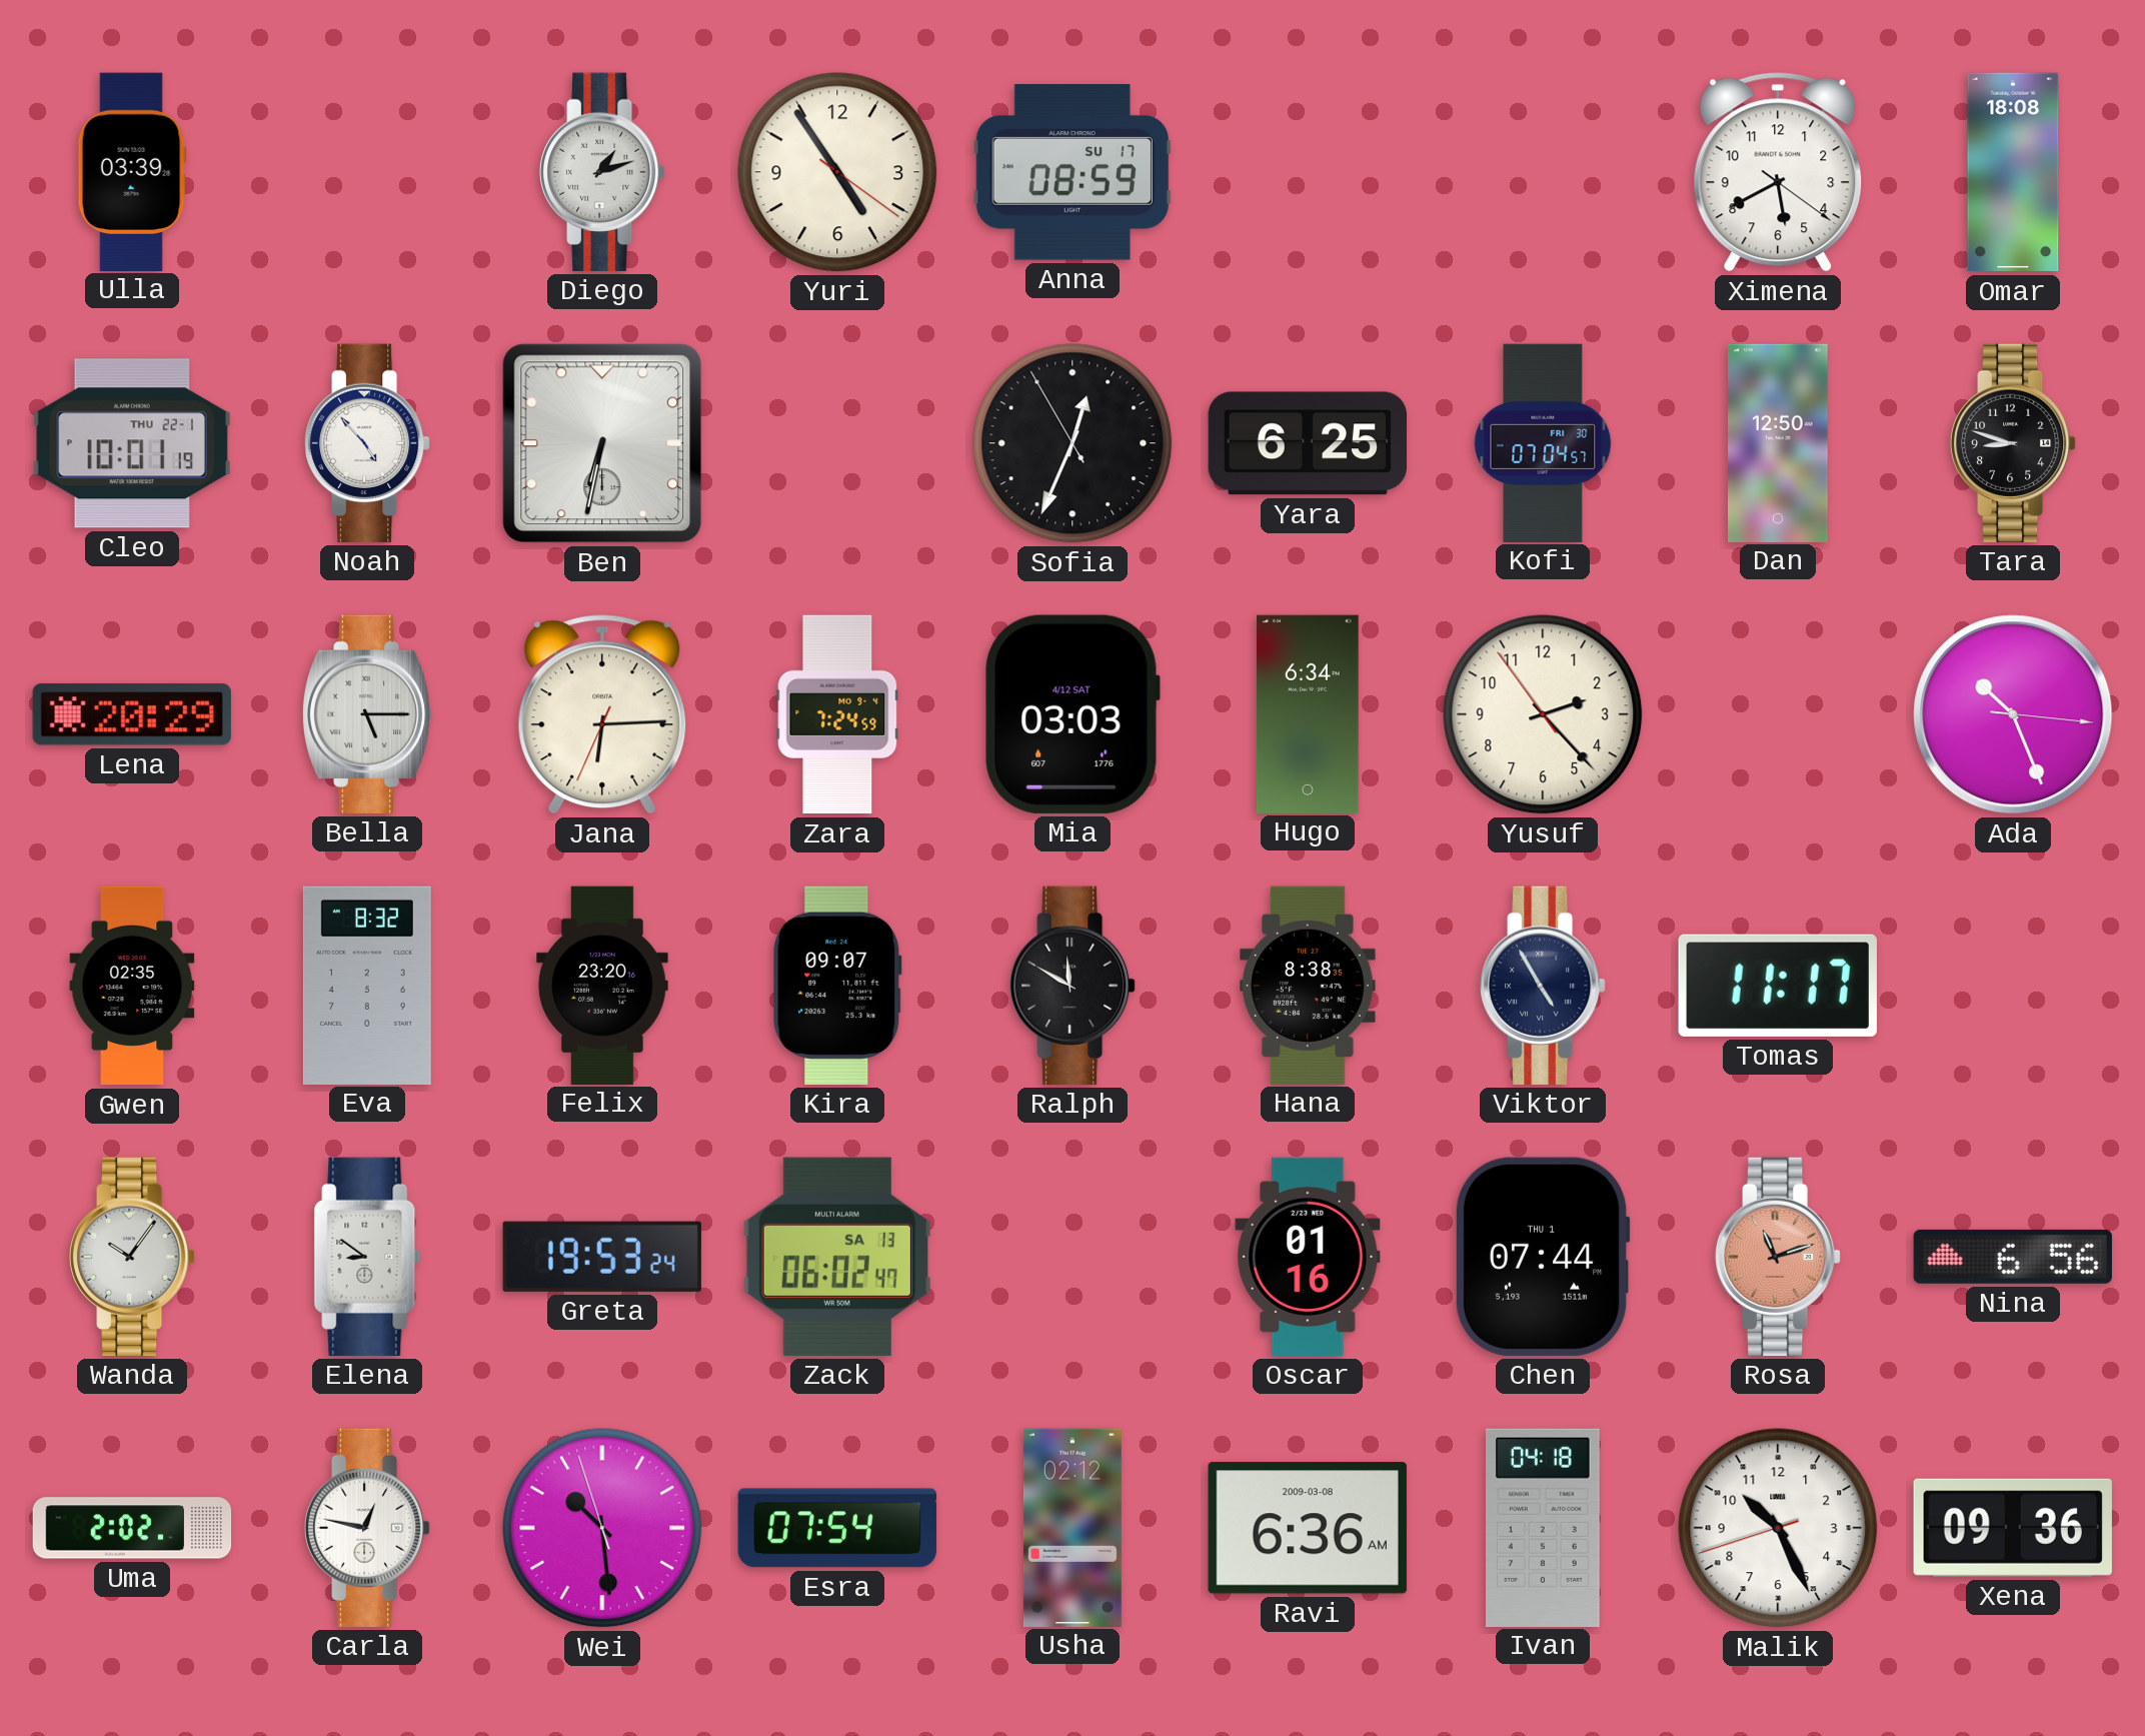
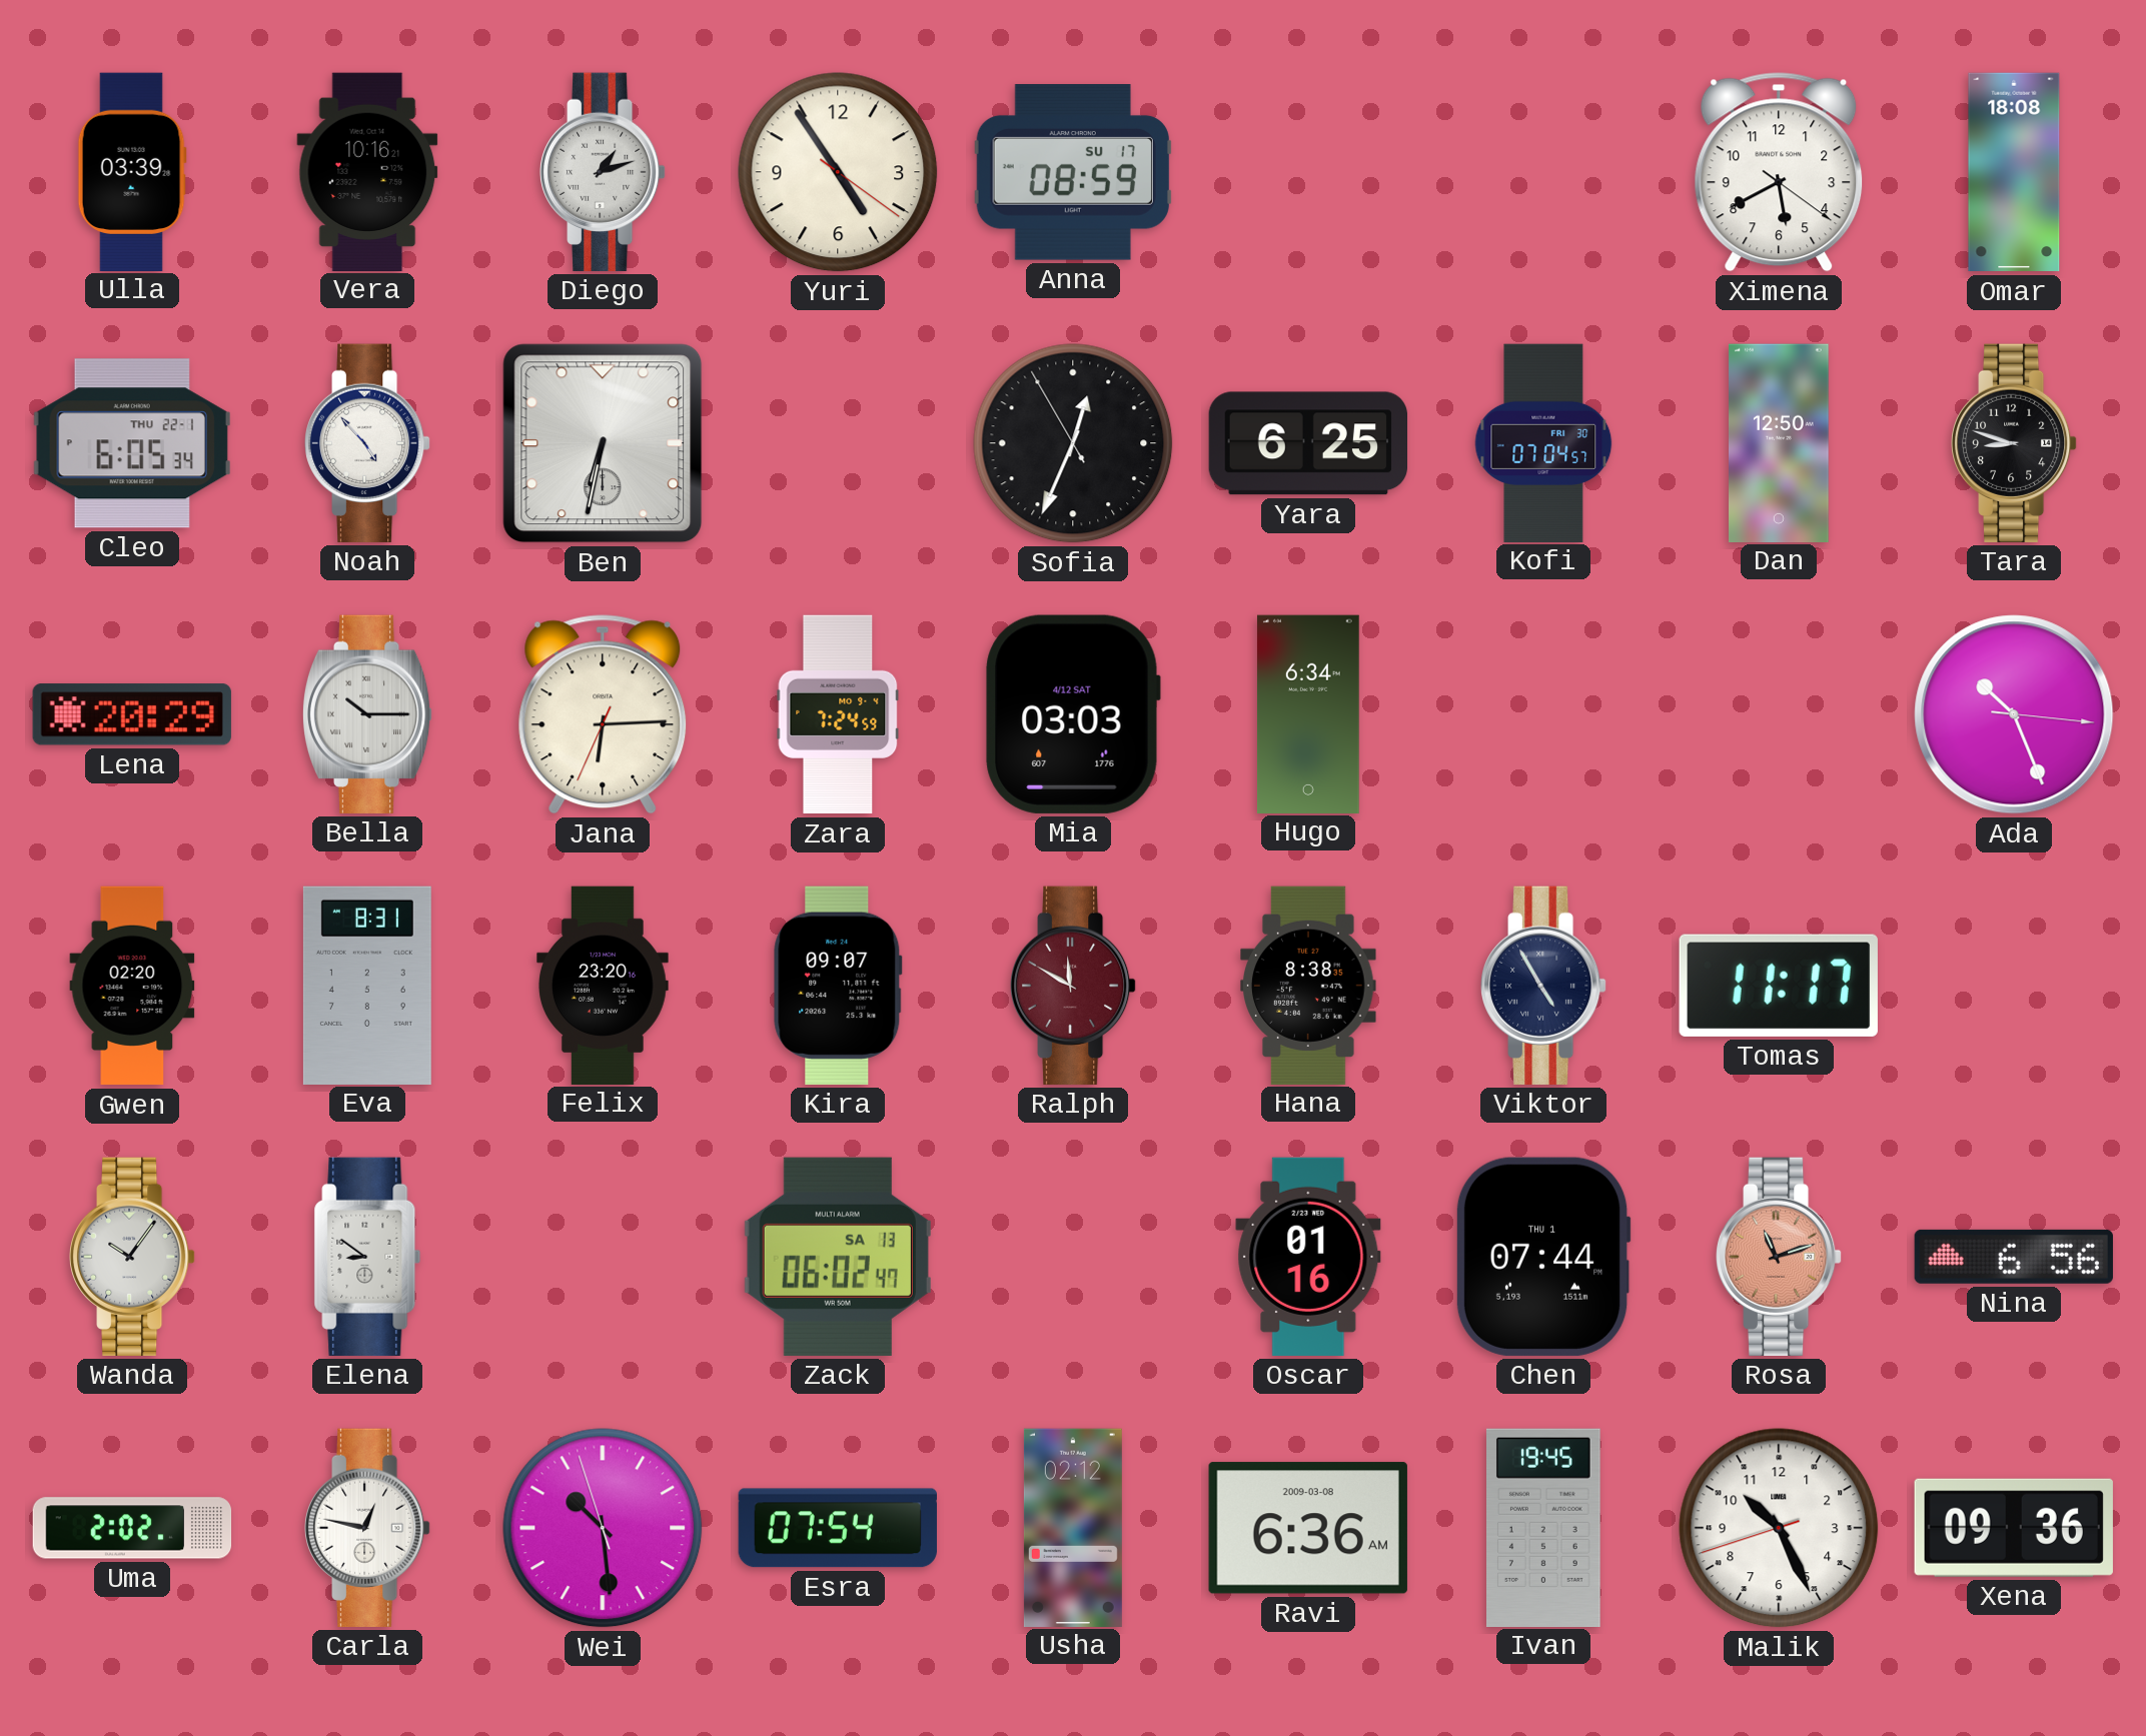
Vera: none -> 10:16
Cleo: 10:01 -> 6:05
Bella: 5:15 -> 10:15
Yusuf: 2:22 -> none
Gwen: 02:35 -> 02:20
Eva: 8:32 -> 8:31
Ralph dial: black -> burgundy
Greta: 19:53 -> none
Ivan: 04:18 -> 19:45
